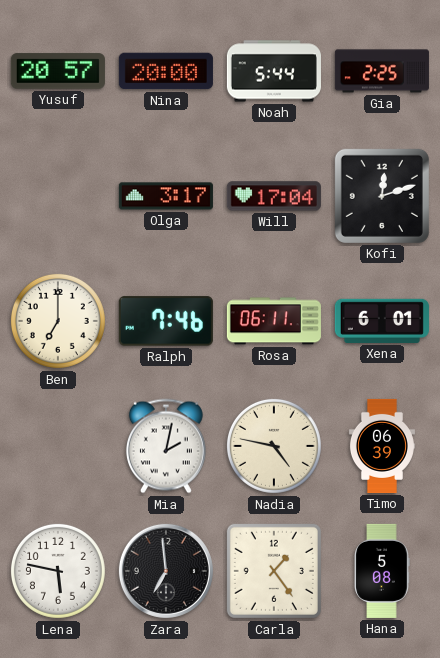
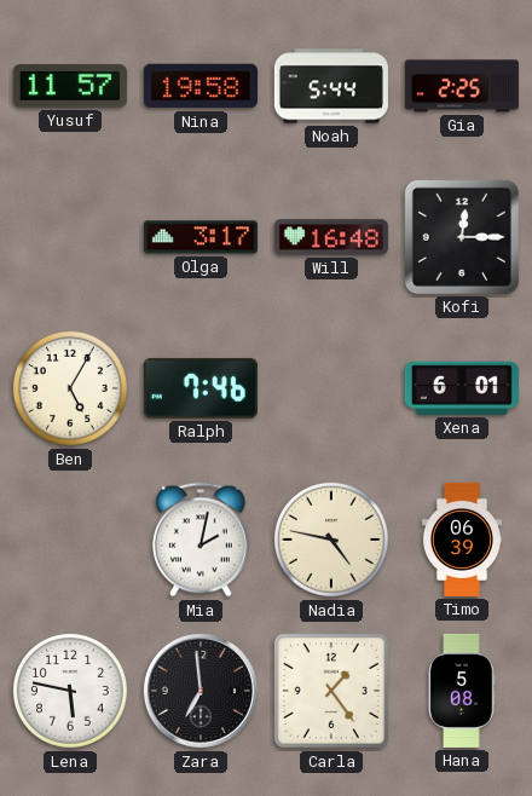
Yusuf: 20:57 -> 11:57
Nina: 20:00 -> 19:58
Will: 17:04 -> 16:48
Kofi: 12:12 -> 12:15
Ben: 7:00 -> 5:05
Rosa: 06:11 -> none
